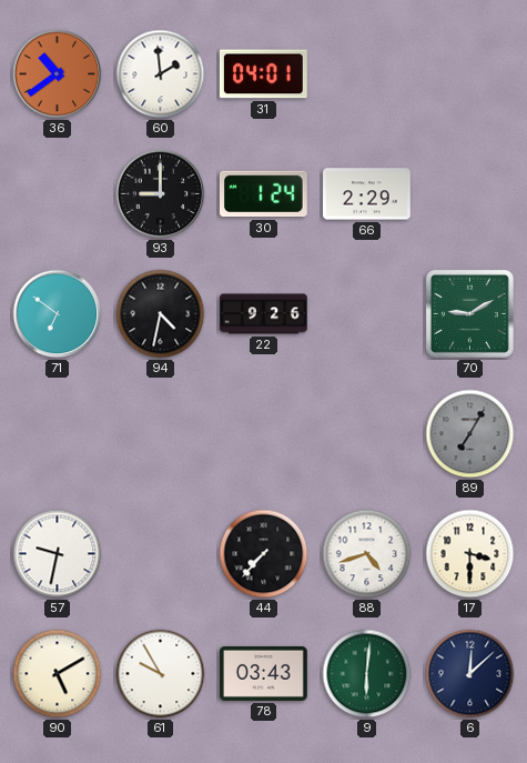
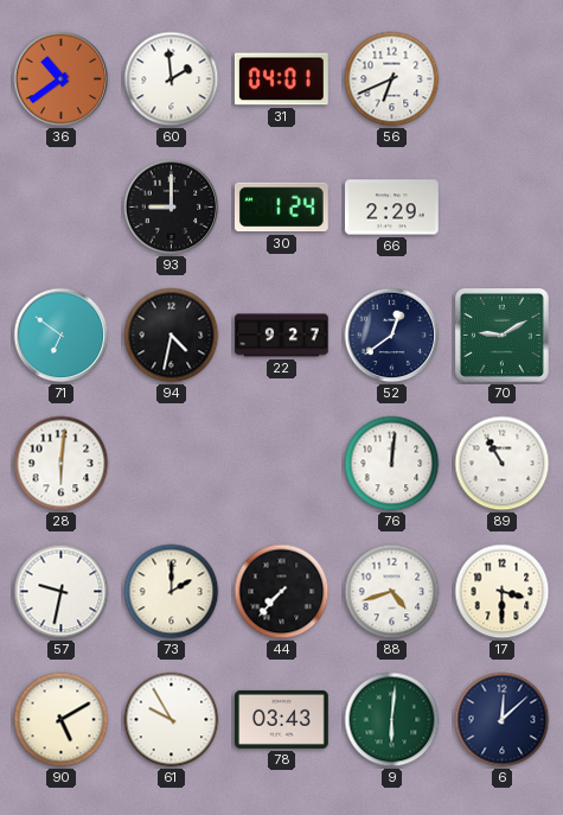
56: none -> 6:41
22: 9:26 -> 9:27
52: none -> 12:39
28: none -> 6:01
76: none -> 12:01
89: 7:05 -> 10:55
89 dial: grey -> white
73: none -> 2:00
